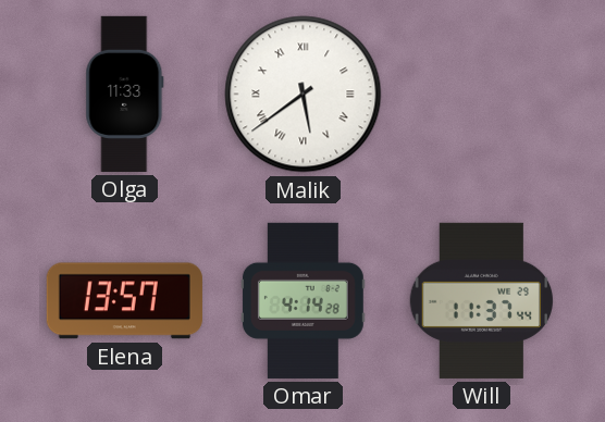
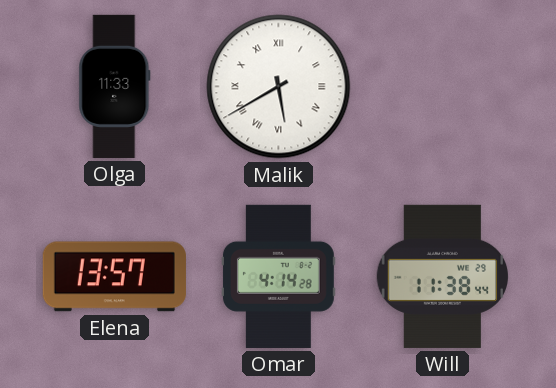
Malik: 5:39 -> 5:40
Will: 11:37 -> 11:38
